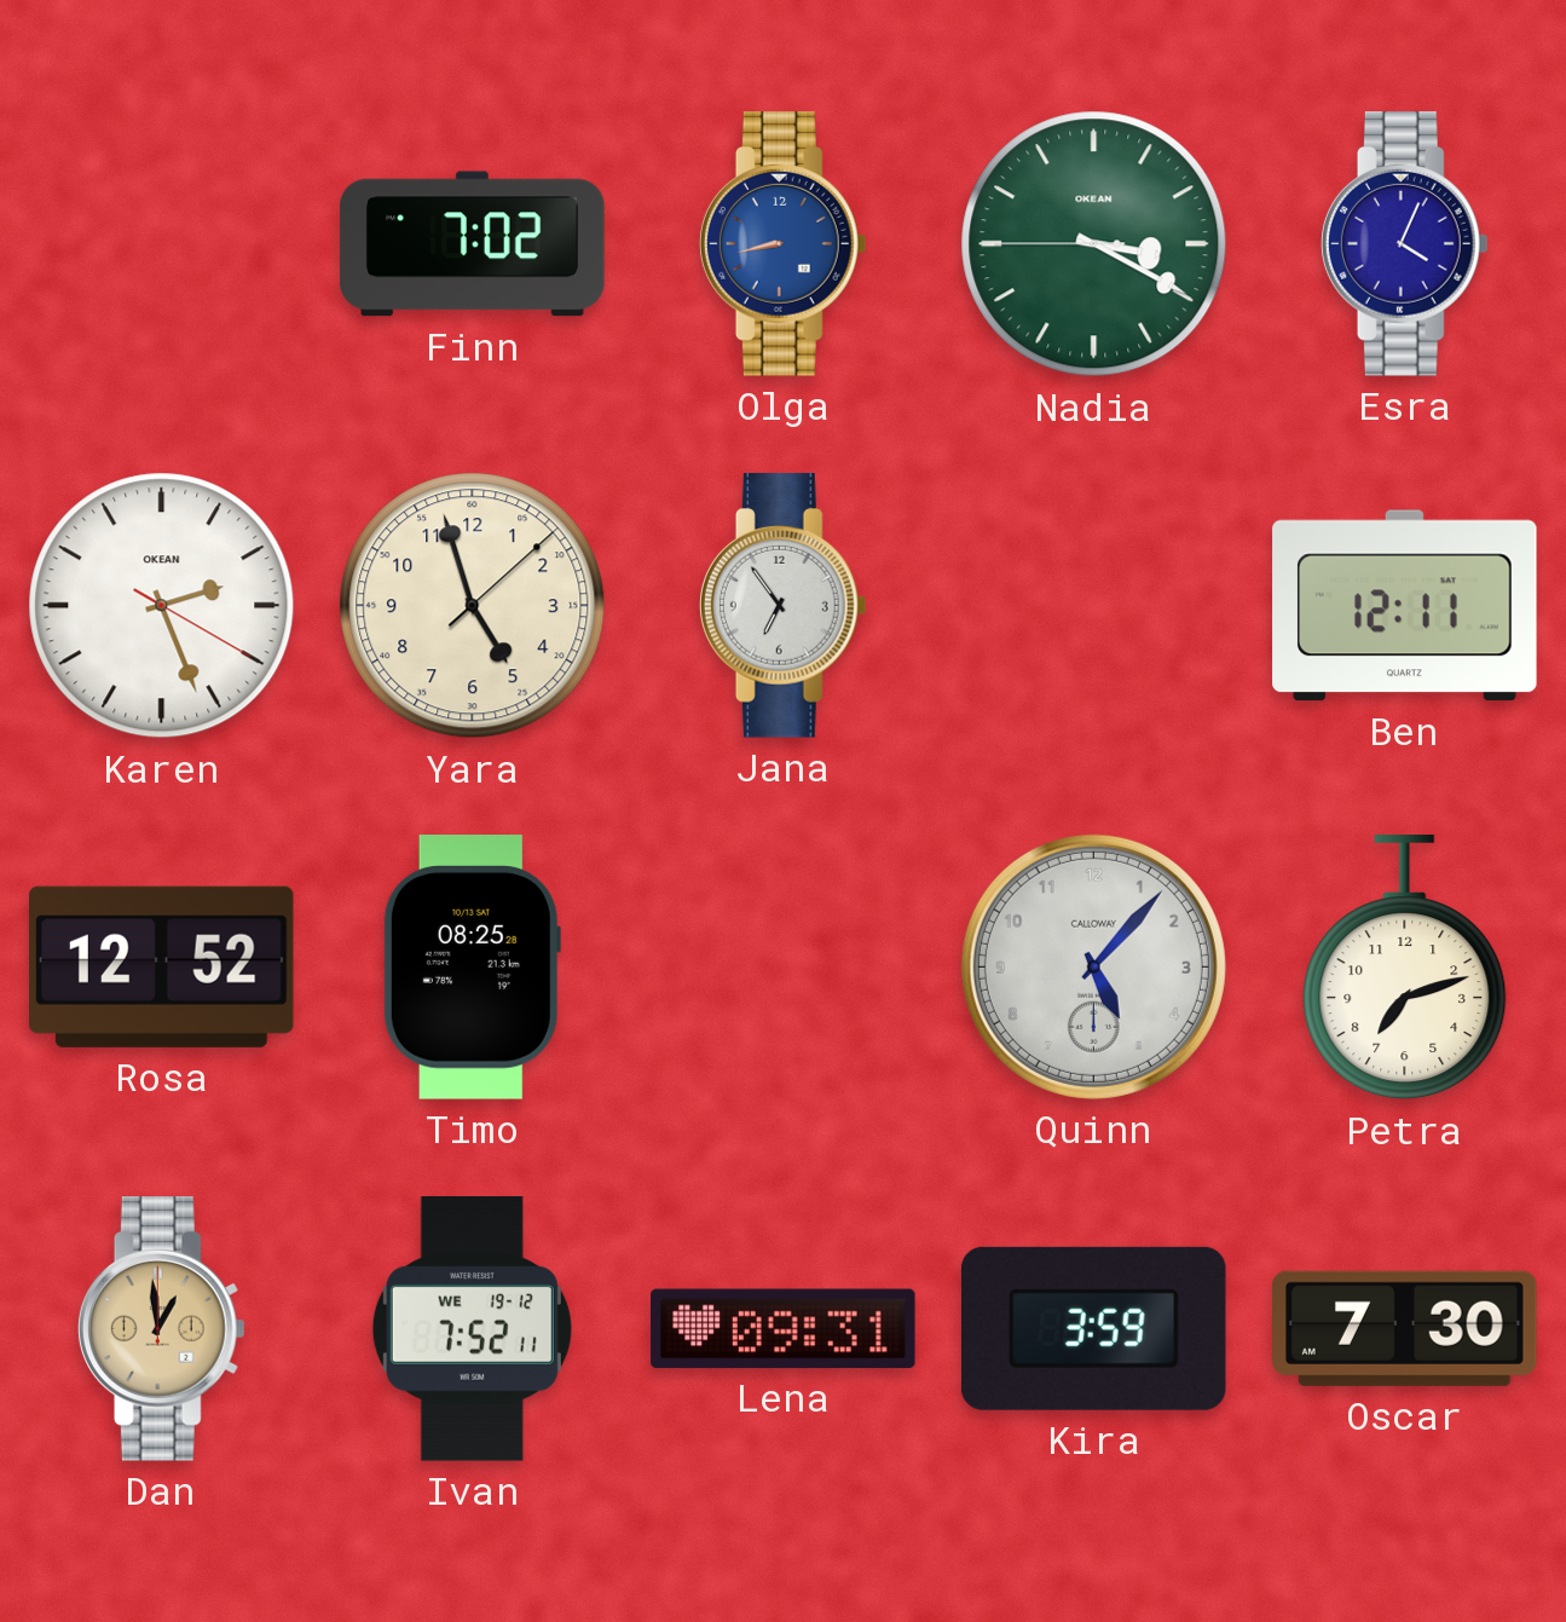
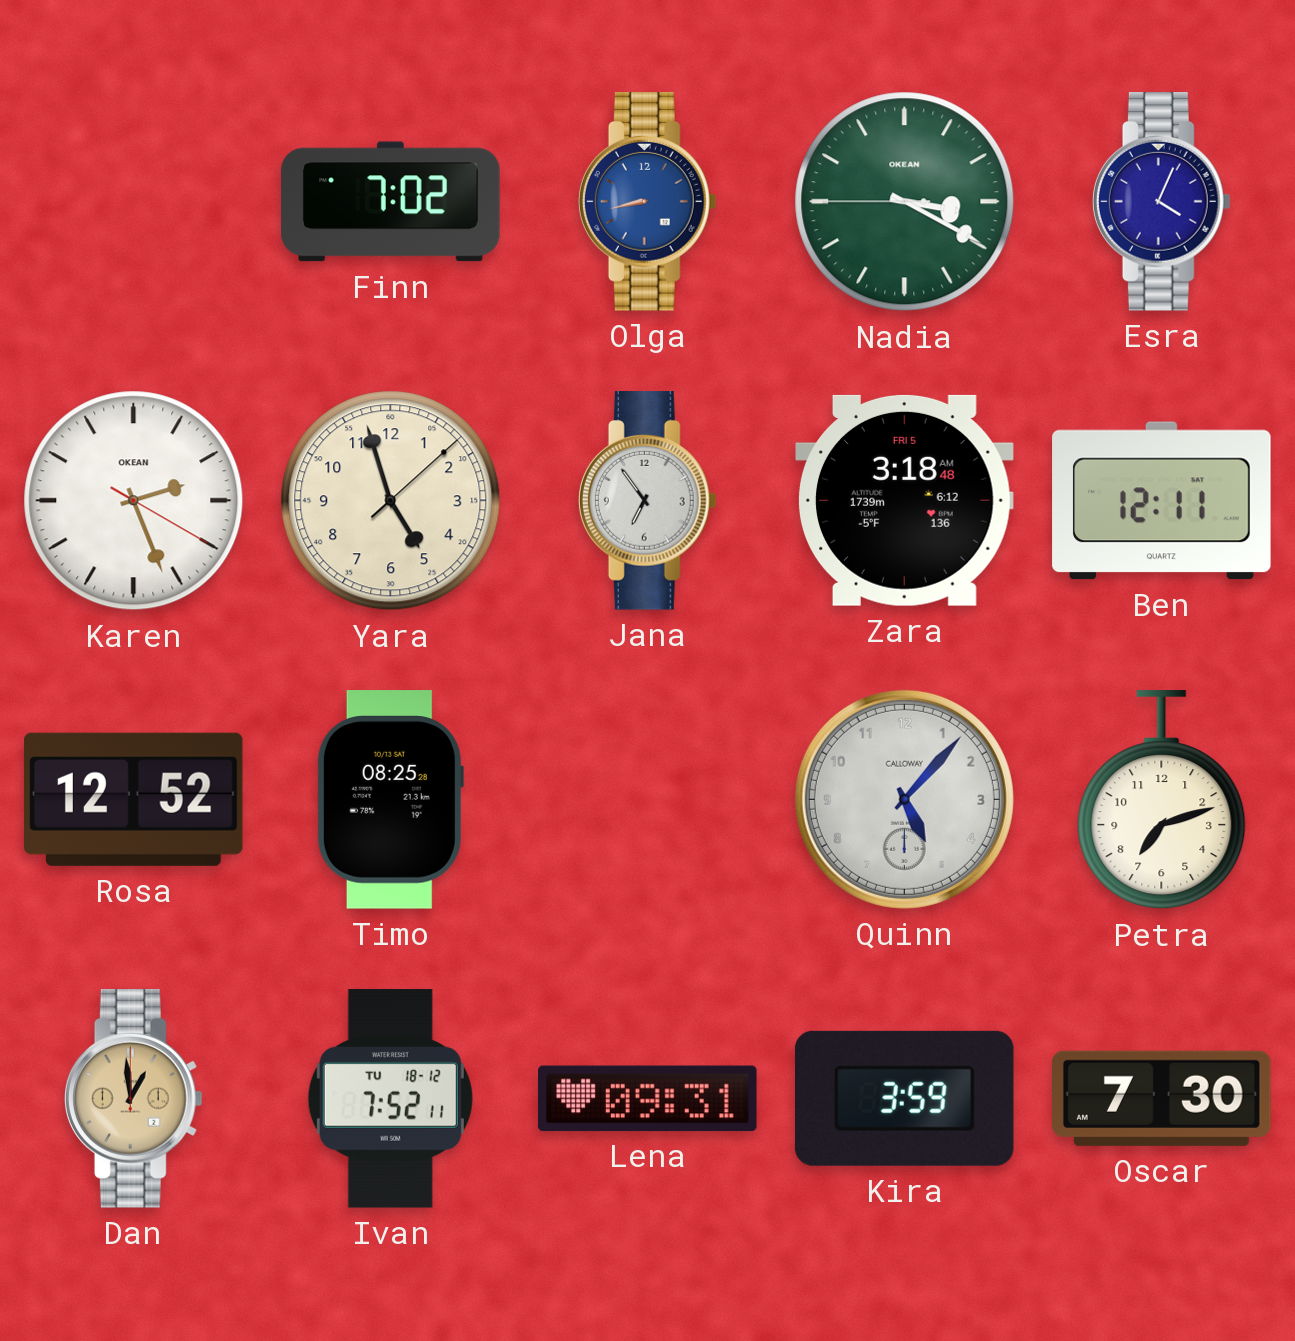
Zara: none -> 3:18
Ivan date: WE 19-12 -> TU 18-12
